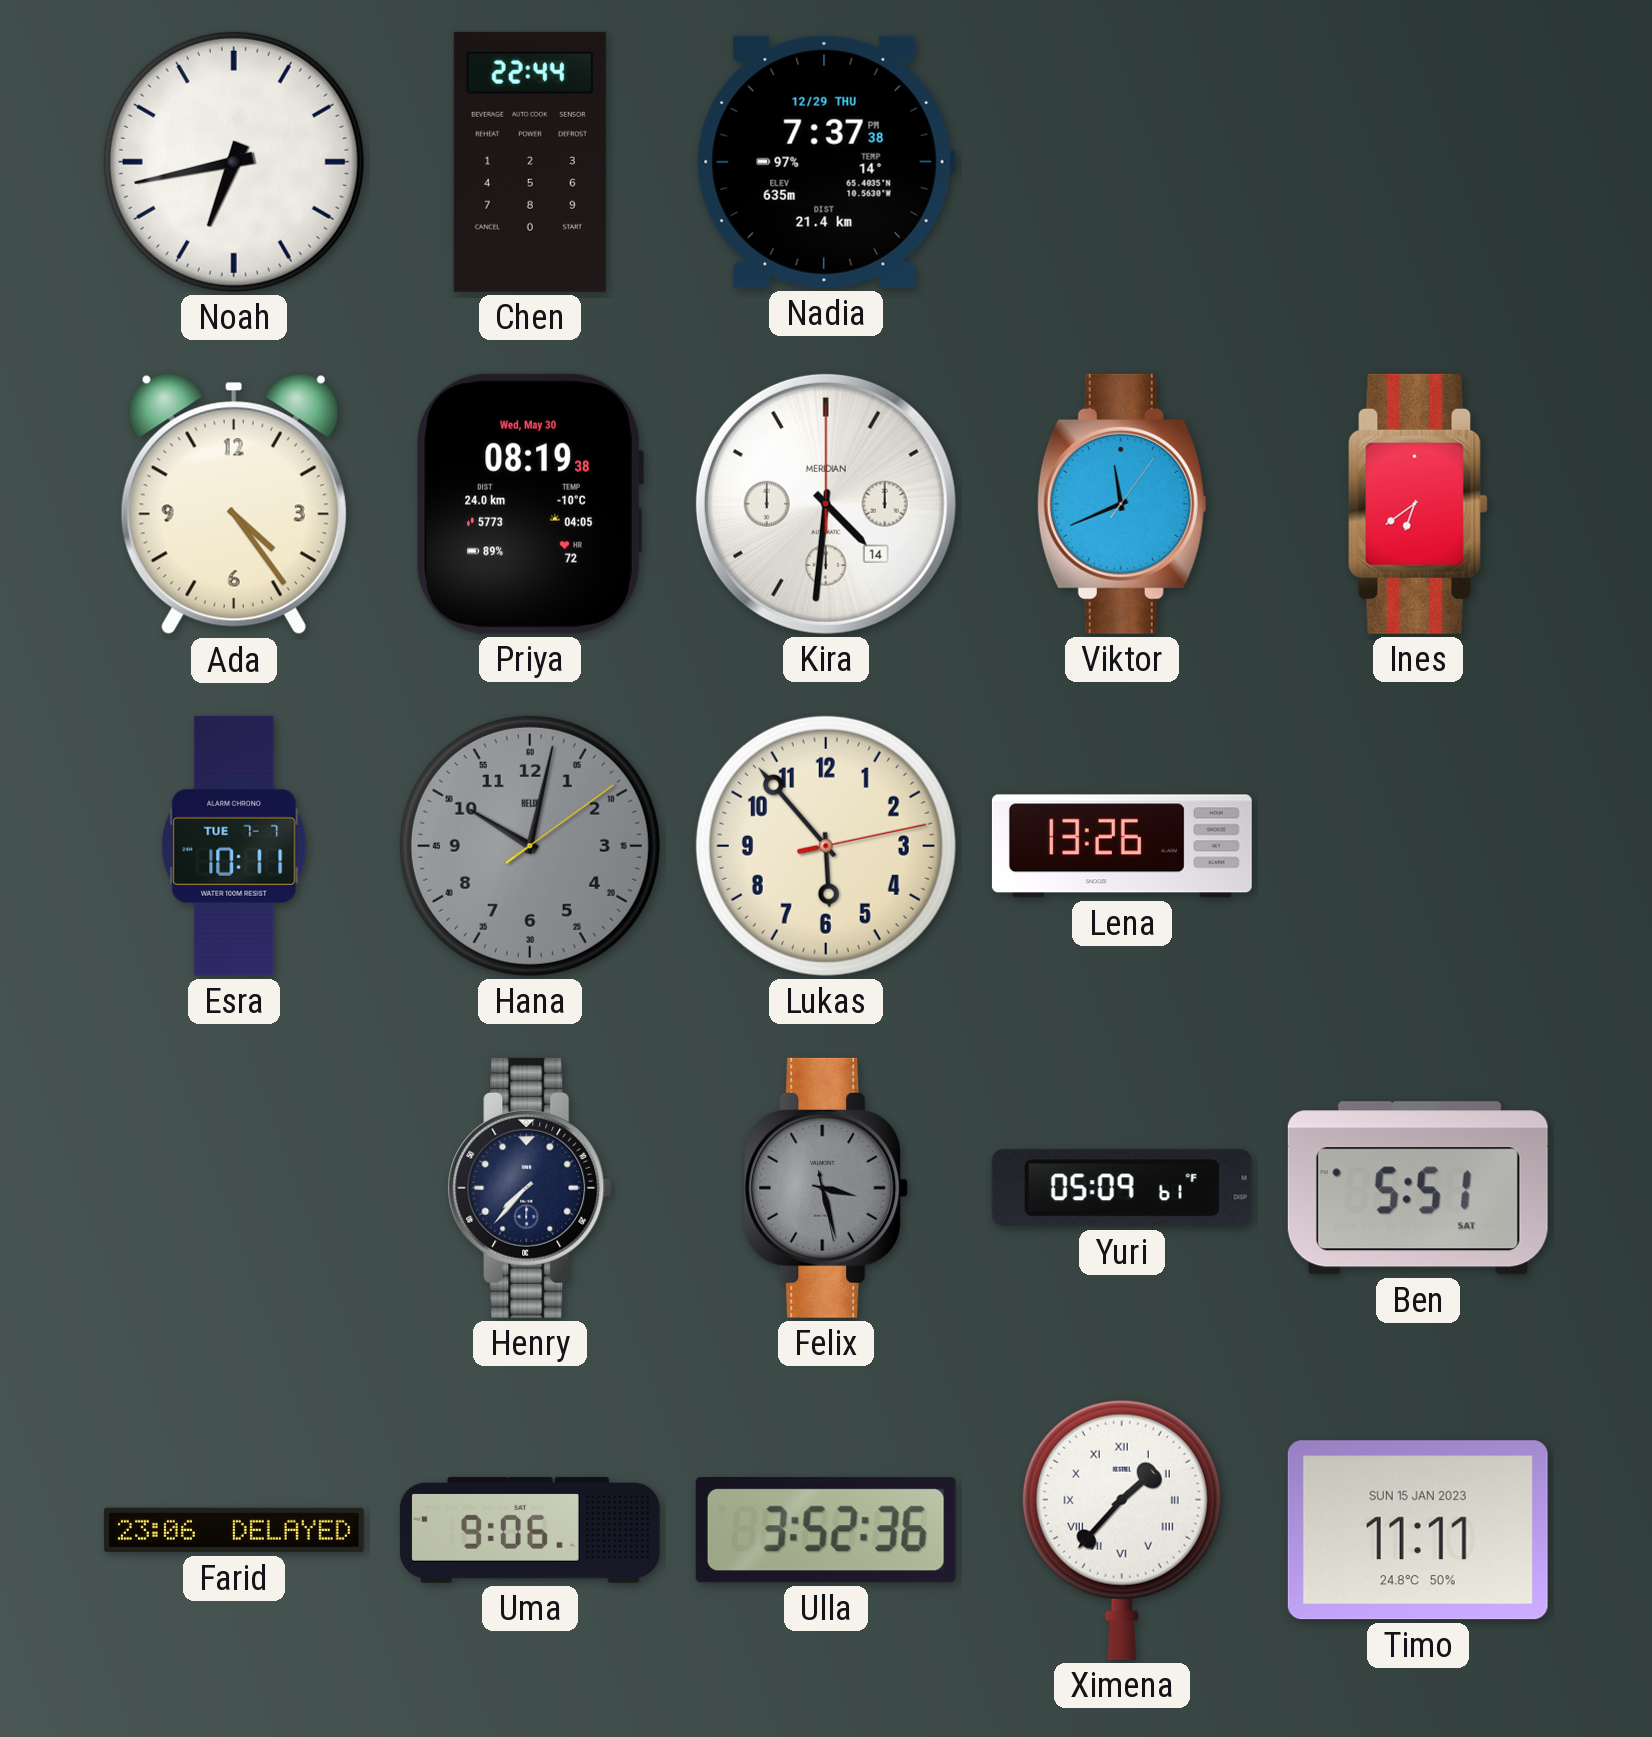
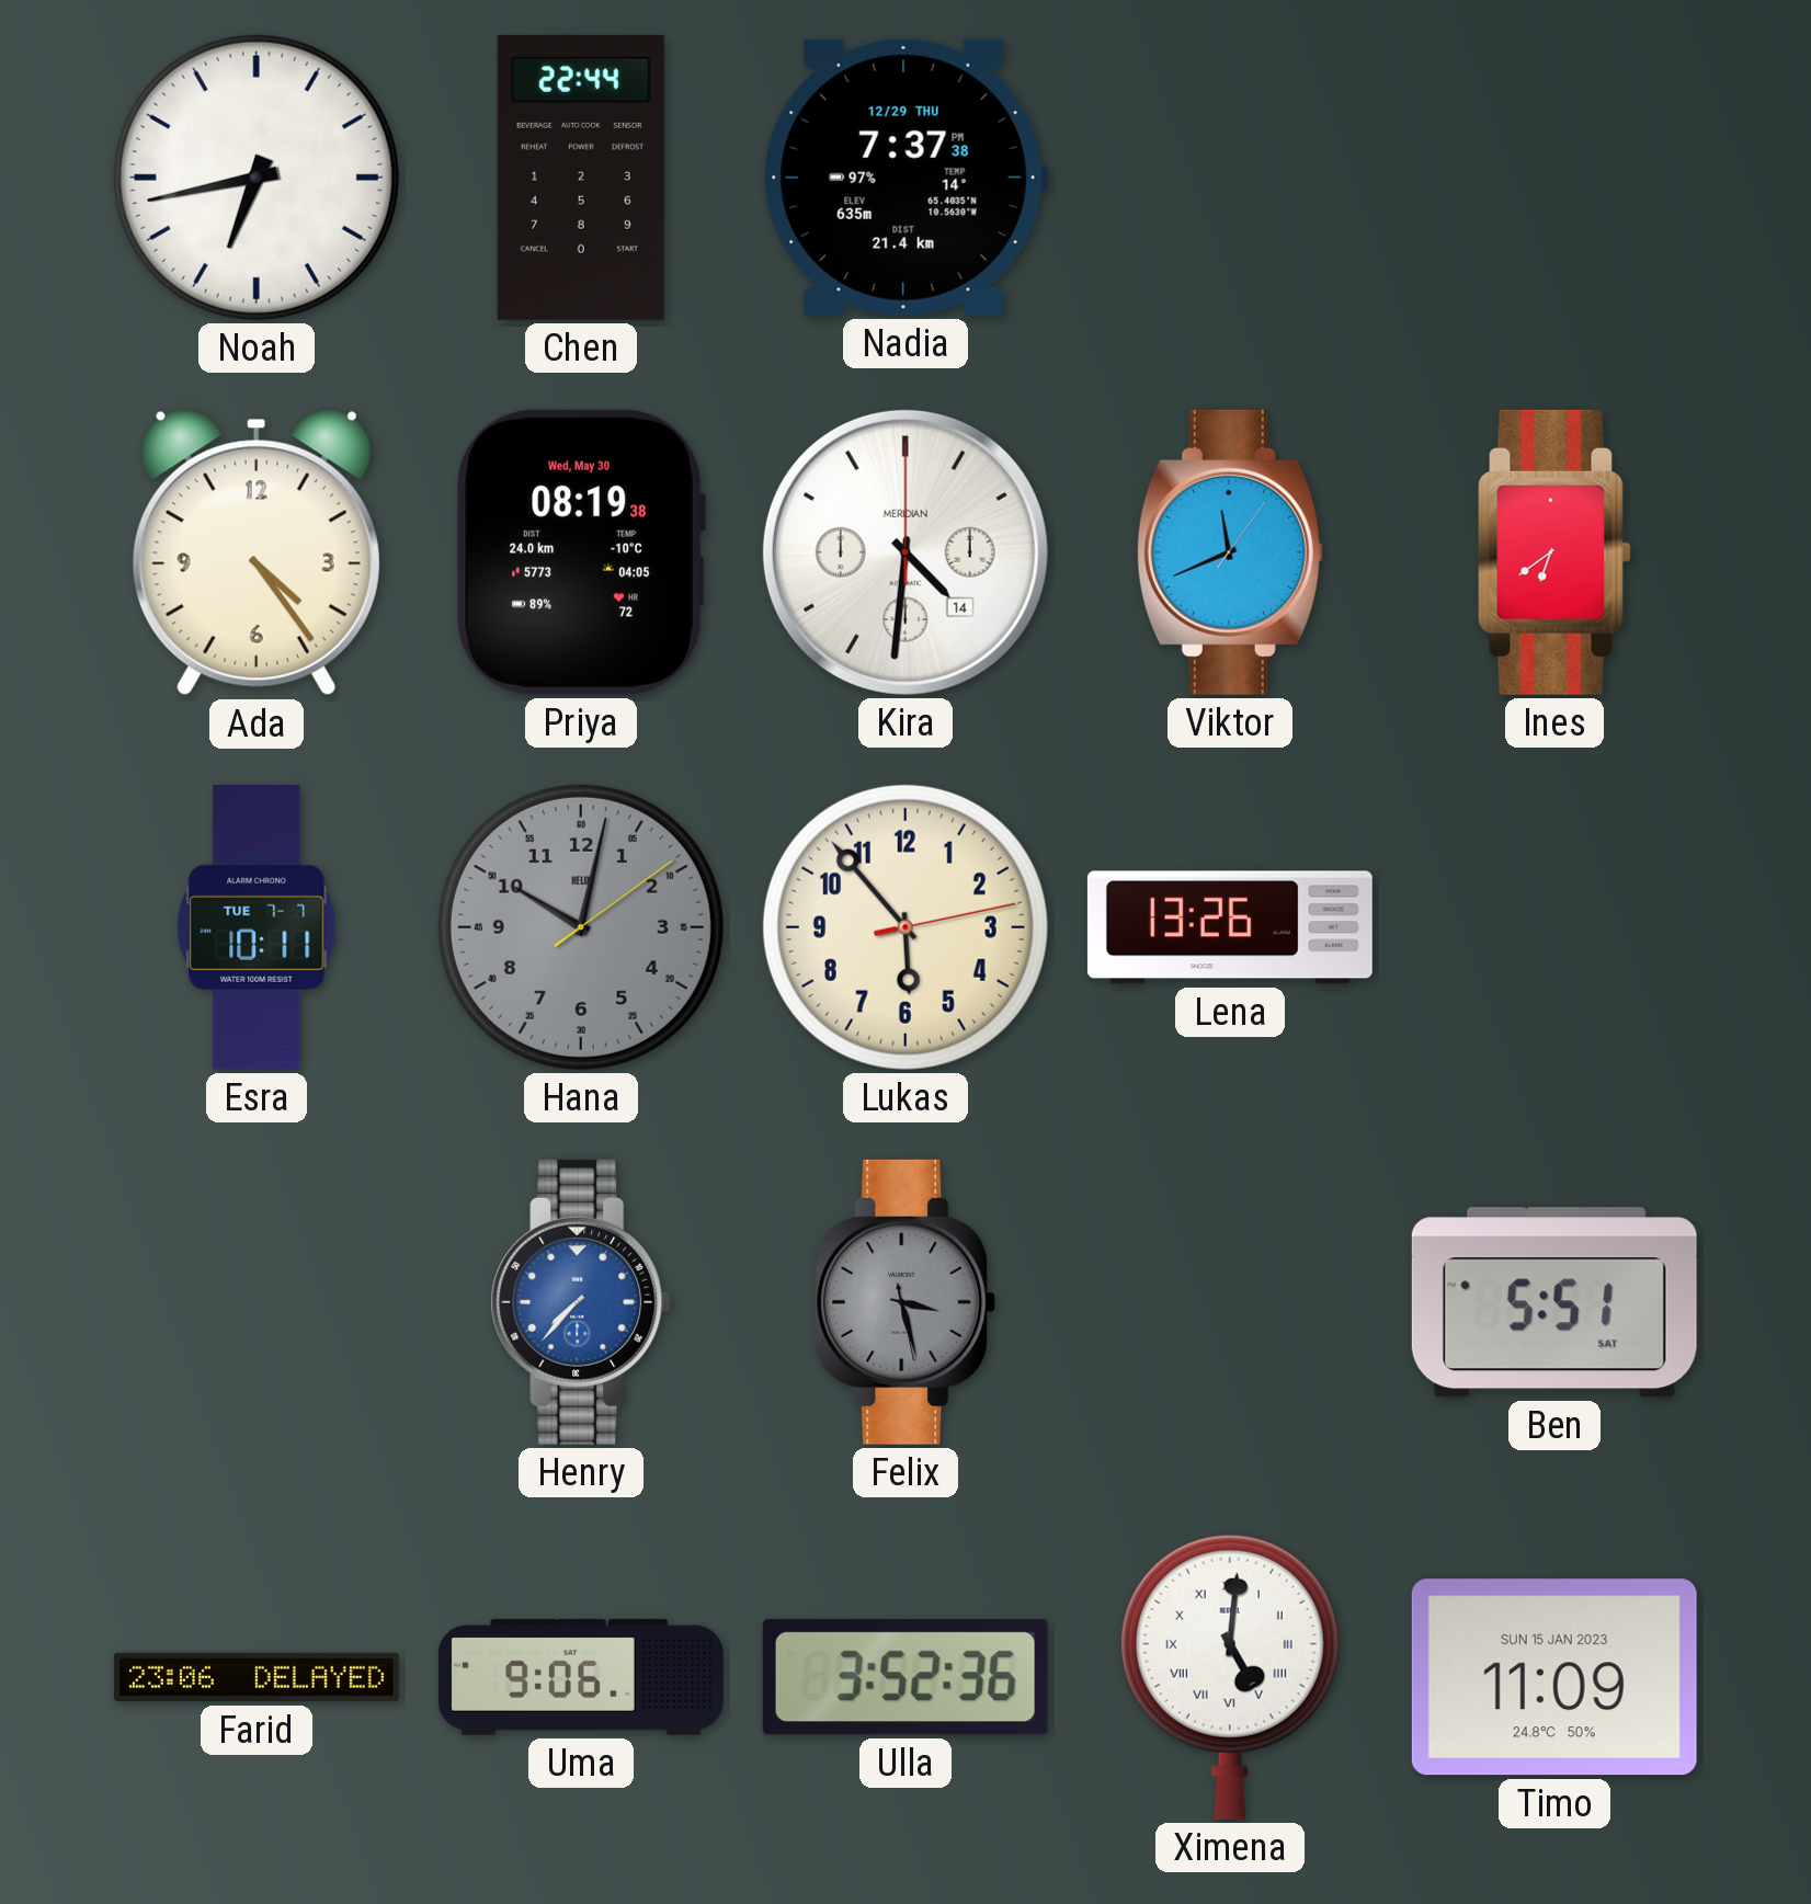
Henry dial: navy -> blue
Yuri: 05:09 -> none
Ximena: 1:37 -> 5:01
Timo: 11:11 -> 11:09
